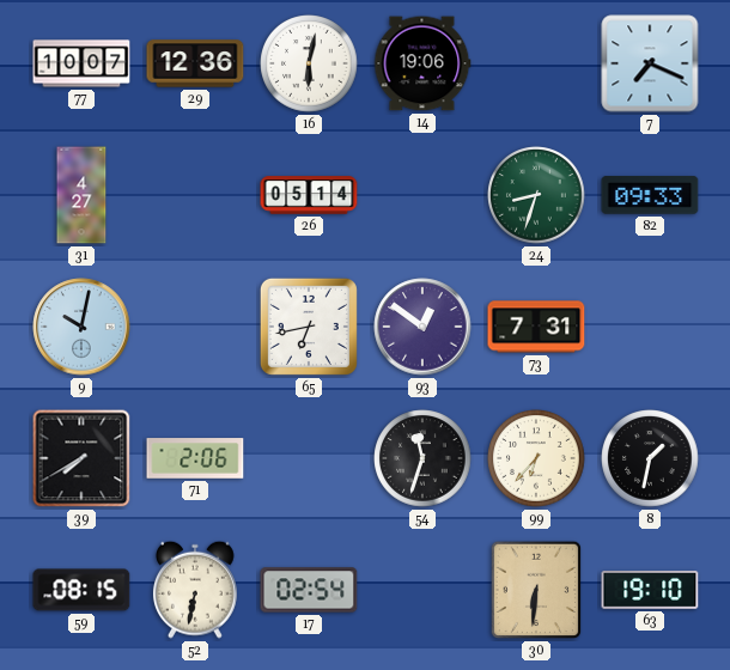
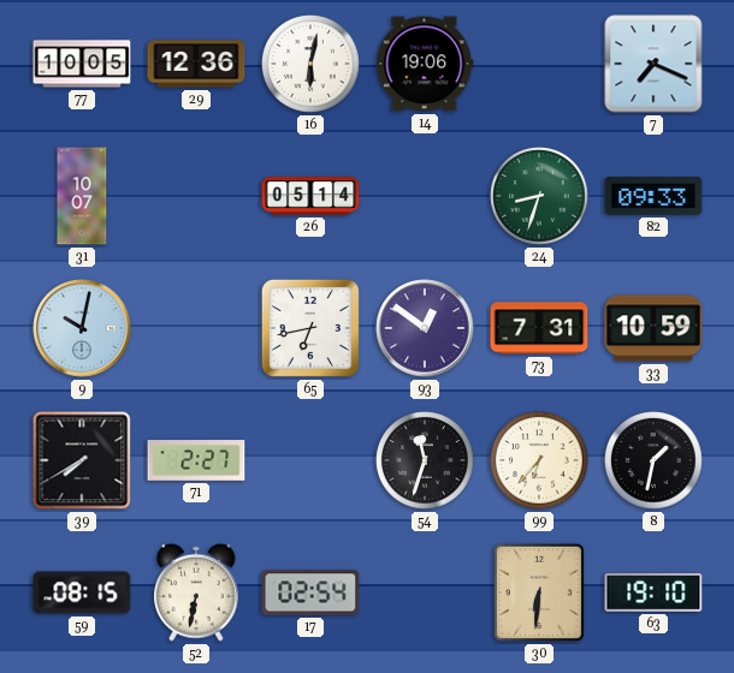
77: 10:07 -> 10:05
31: 4:27 -> 10:07
33: none -> 10:59
71: 2:06 -> 2:27
